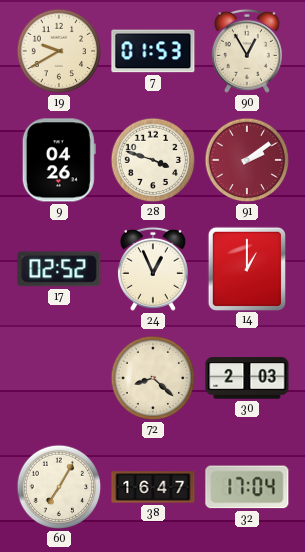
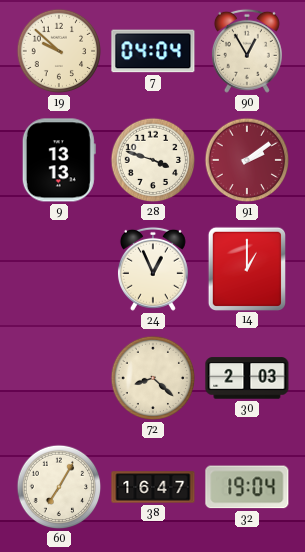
19: 9:40 -> 9:52
7: 01:53 -> 04:04
9: 04:26 -> 13:13
17: 02:52 -> none
32: 17:04 -> 19:04
